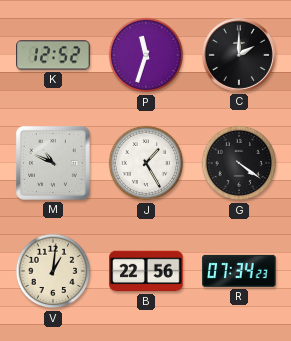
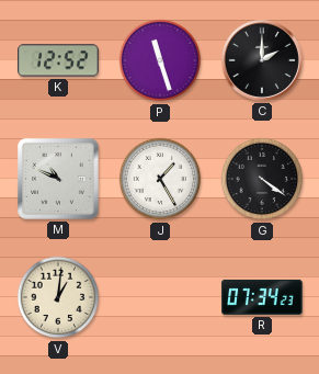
P: 11:33 -> 11:27
B: 22:56 -> none
